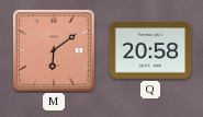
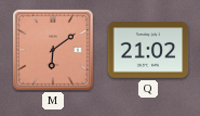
Q: 20:58 -> 21:02
